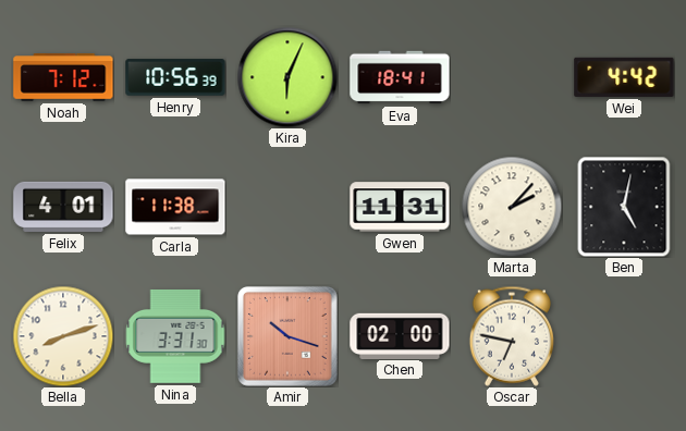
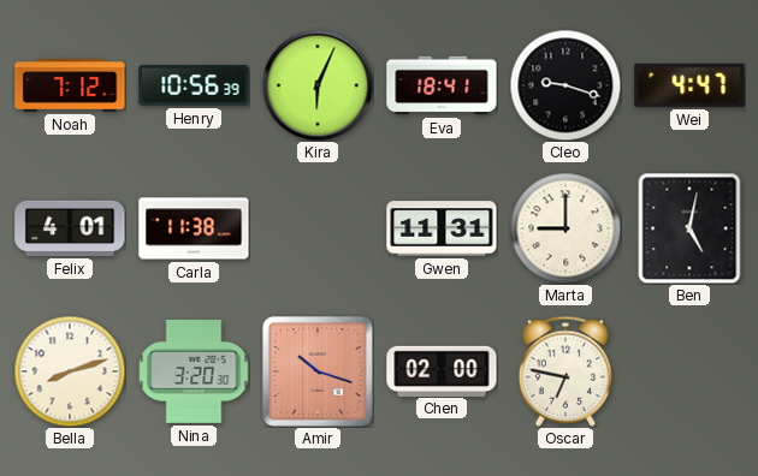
Cleo: none -> 9:18
Wei: 4:42 -> 4:47
Marta: 2:07 -> 9:00
Nina: 3:31 -> 3:20
